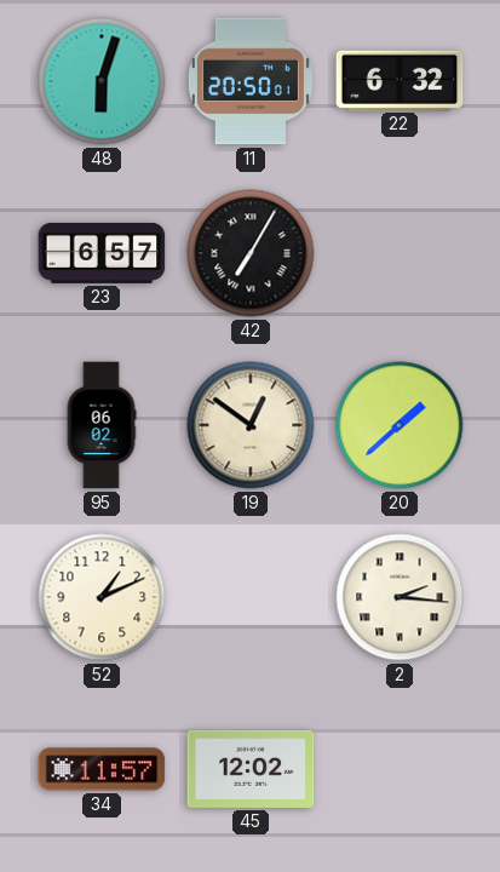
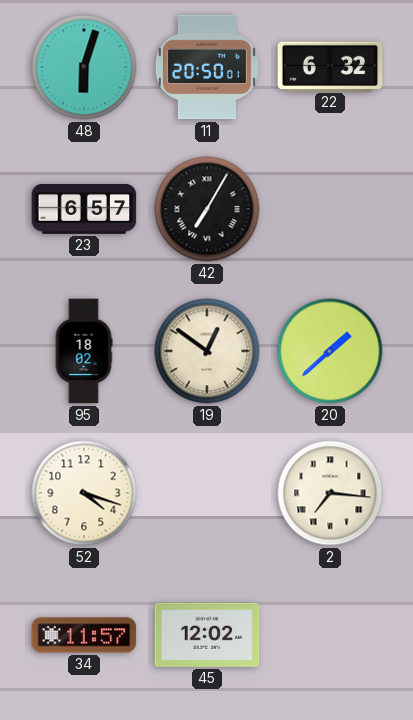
95: 06:02 -> 18:02
52: 1:11 -> 4:18
2: 2:16 -> 7:16
